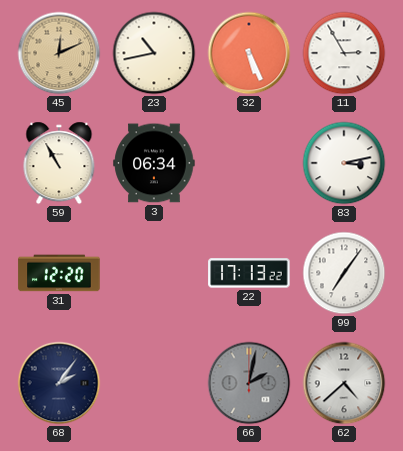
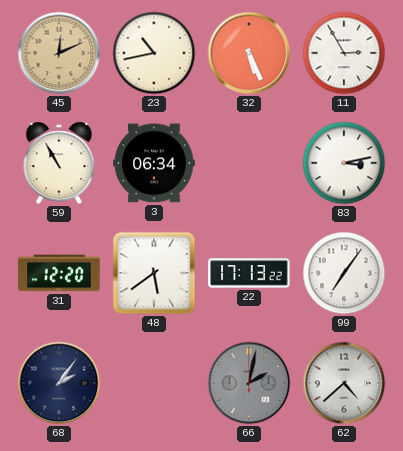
48: none -> 5:39
